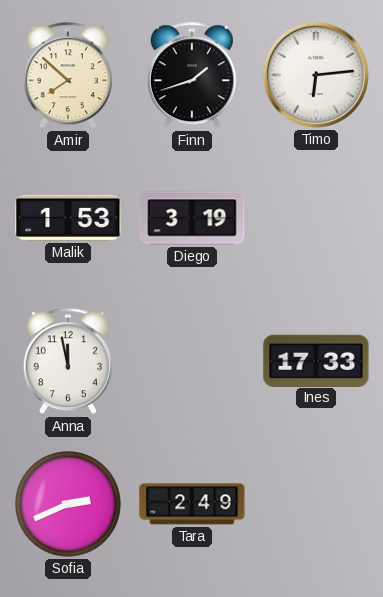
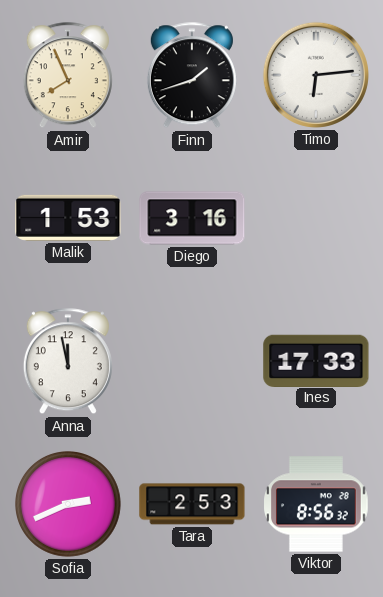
Amir: 7:52 -> 7:56
Diego: 3:19 -> 3:16
Tara: 2:49 -> 2:53
Viktor: none -> 8:56
